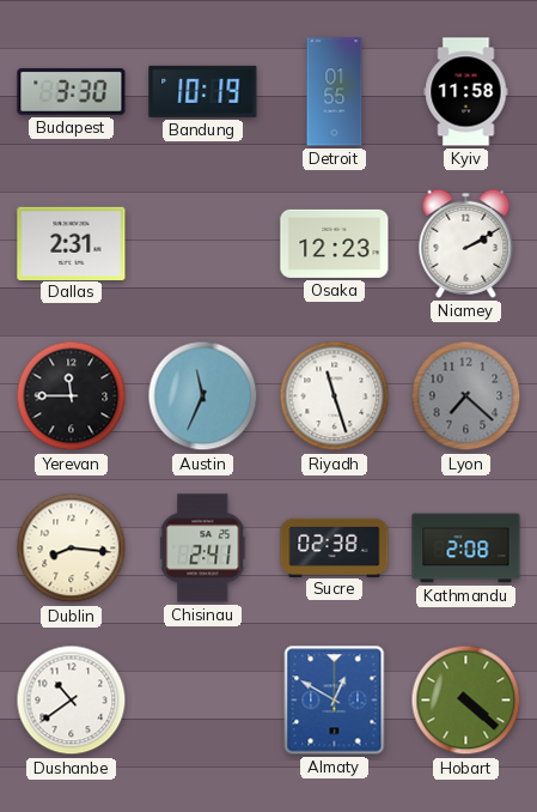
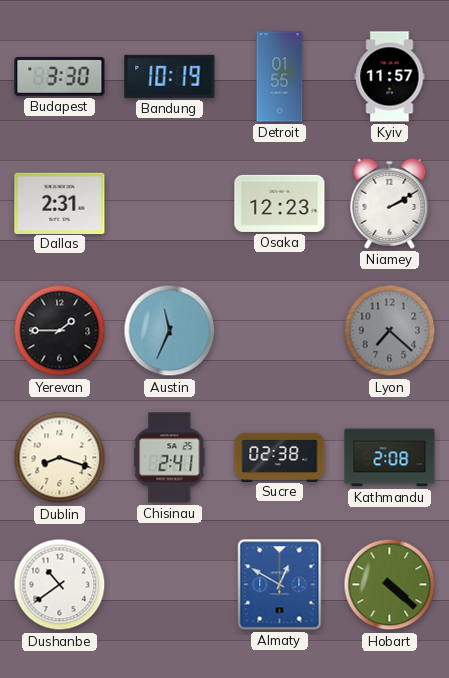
Kyiv: 11:58 -> 11:57
Yerevan: 11:45 -> 1:45
Riyadh: 11:27 -> none
Dublin: 8:16 -> 8:18
